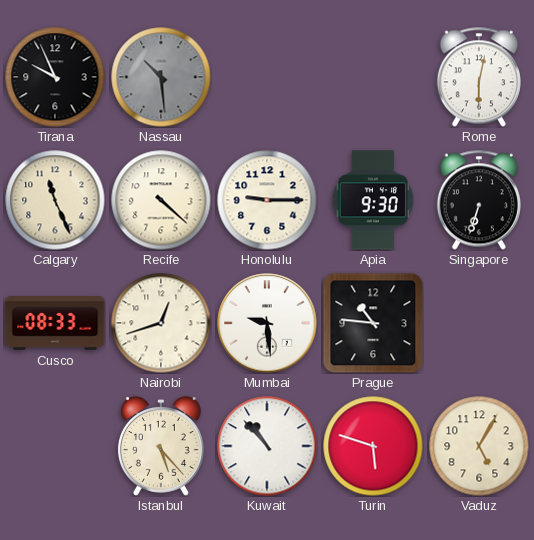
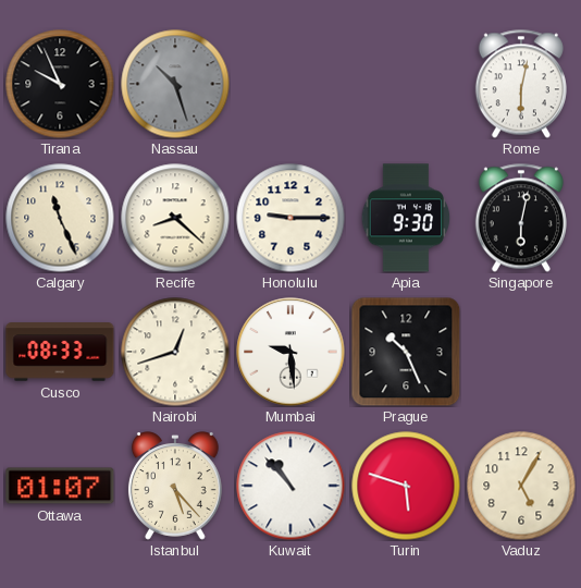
Nassau: 10:29 -> 10:27
Recife: 4:22 -> 8:22
Singapore: 6:33 -> 6:02
Prague: 10:46 -> 10:26
Ottawa: none -> 01:07
